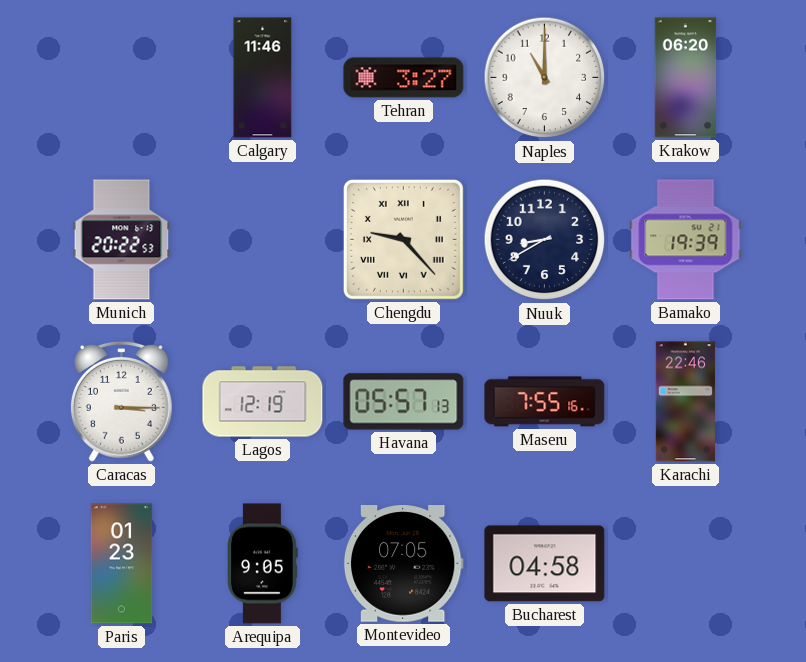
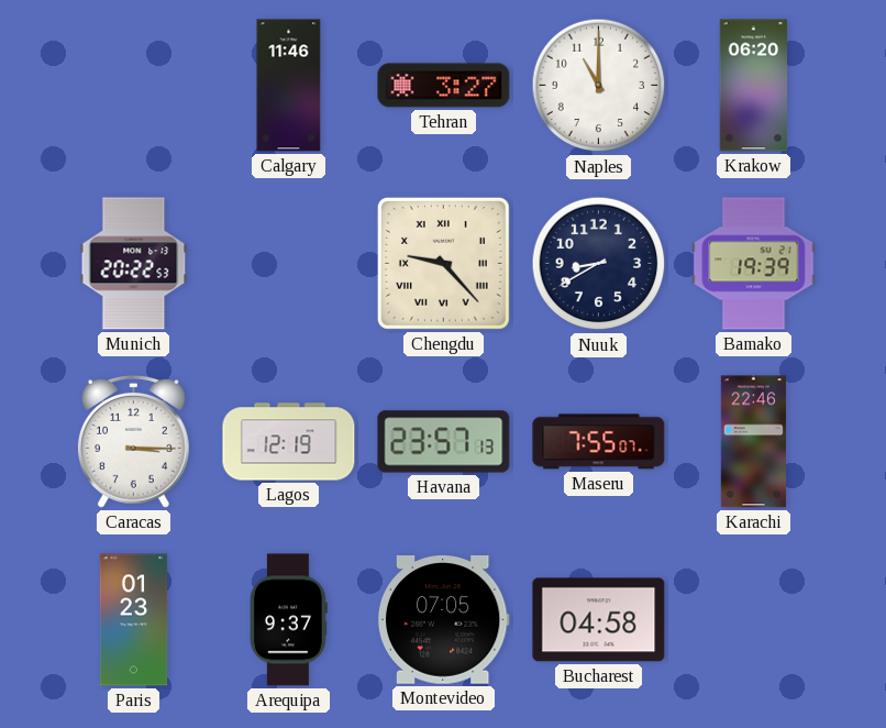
Havana: 05:57 -> 23:57
Maseru: 7:55:16 -> 7:55:07
Arequipa: 9:05 -> 9:37
